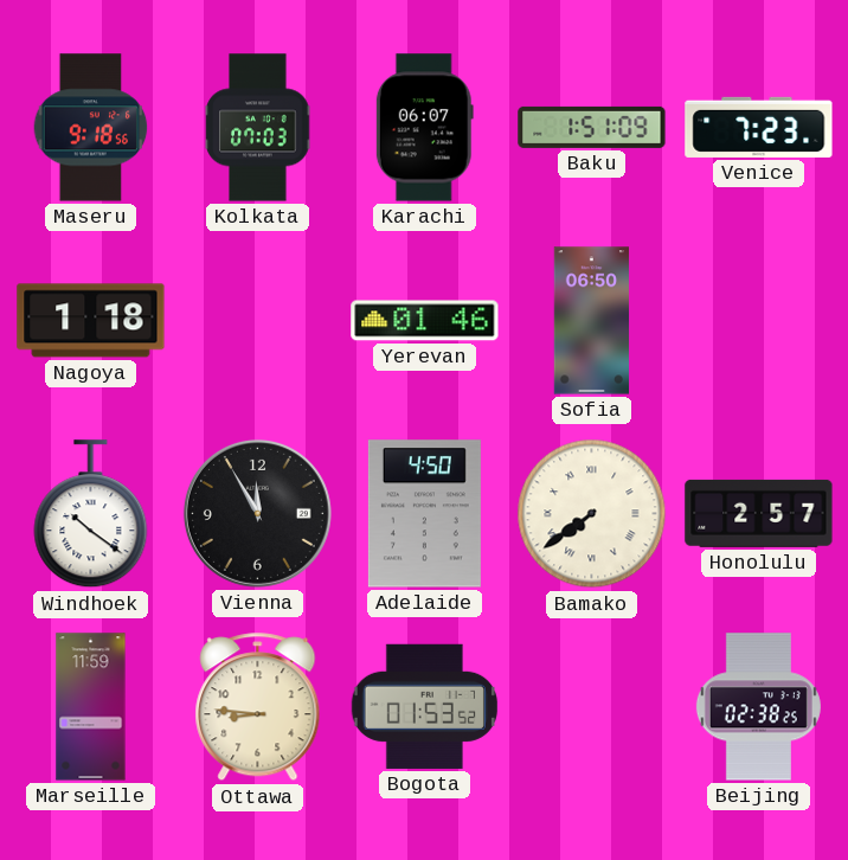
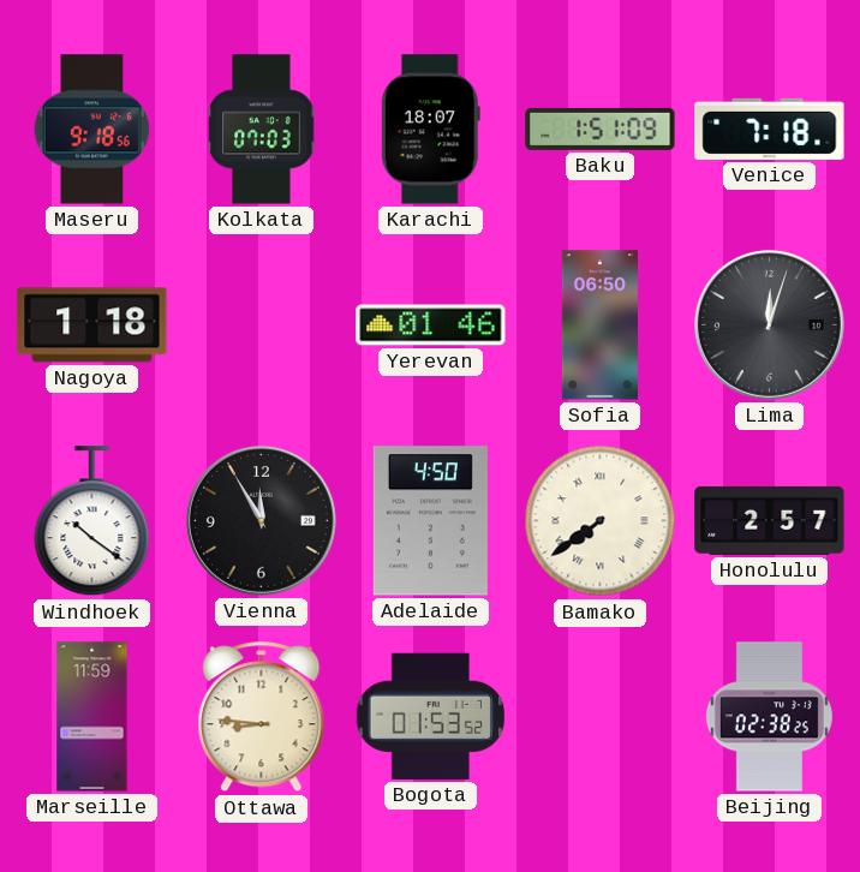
Karachi: 06:07 -> 18:07
Venice: 7:23 -> 7:18
Lima: none -> 12:03
